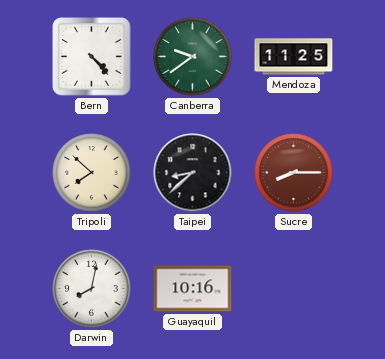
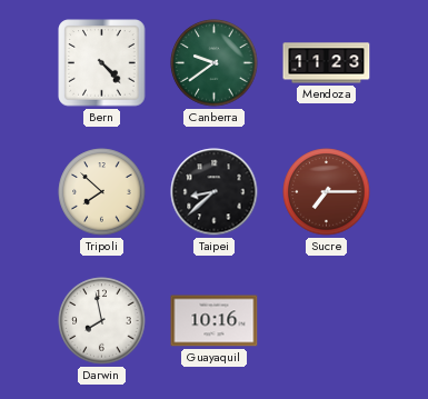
Mendoza: 11:25 -> 11:23
Sucre: 8:15 -> 7:15
Darwin: 8:02 -> 7:58
